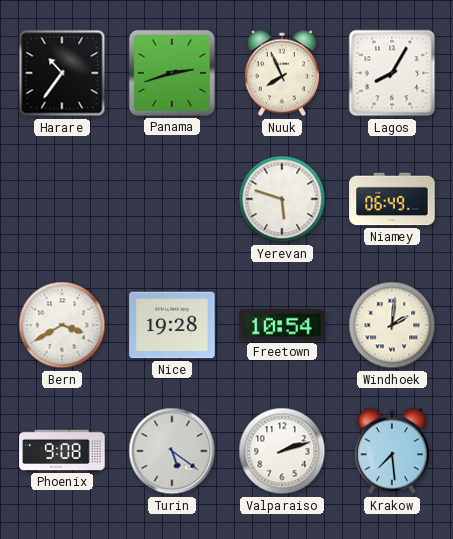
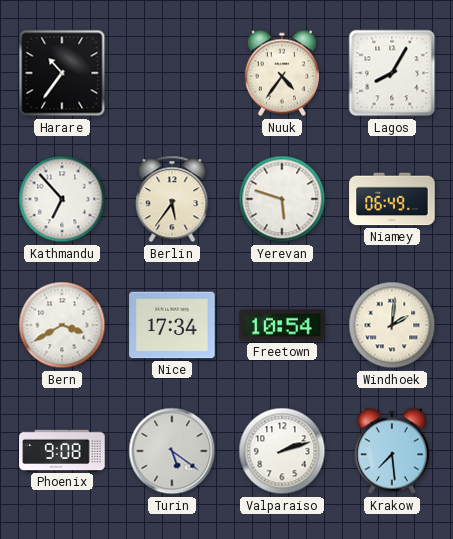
Panama: 2:42 -> none
Nuuk: 7:56 -> 4:36
Kathmandu: none -> 6:53
Berlin: none -> 5:36
Nice: 19:28 -> 17:34
